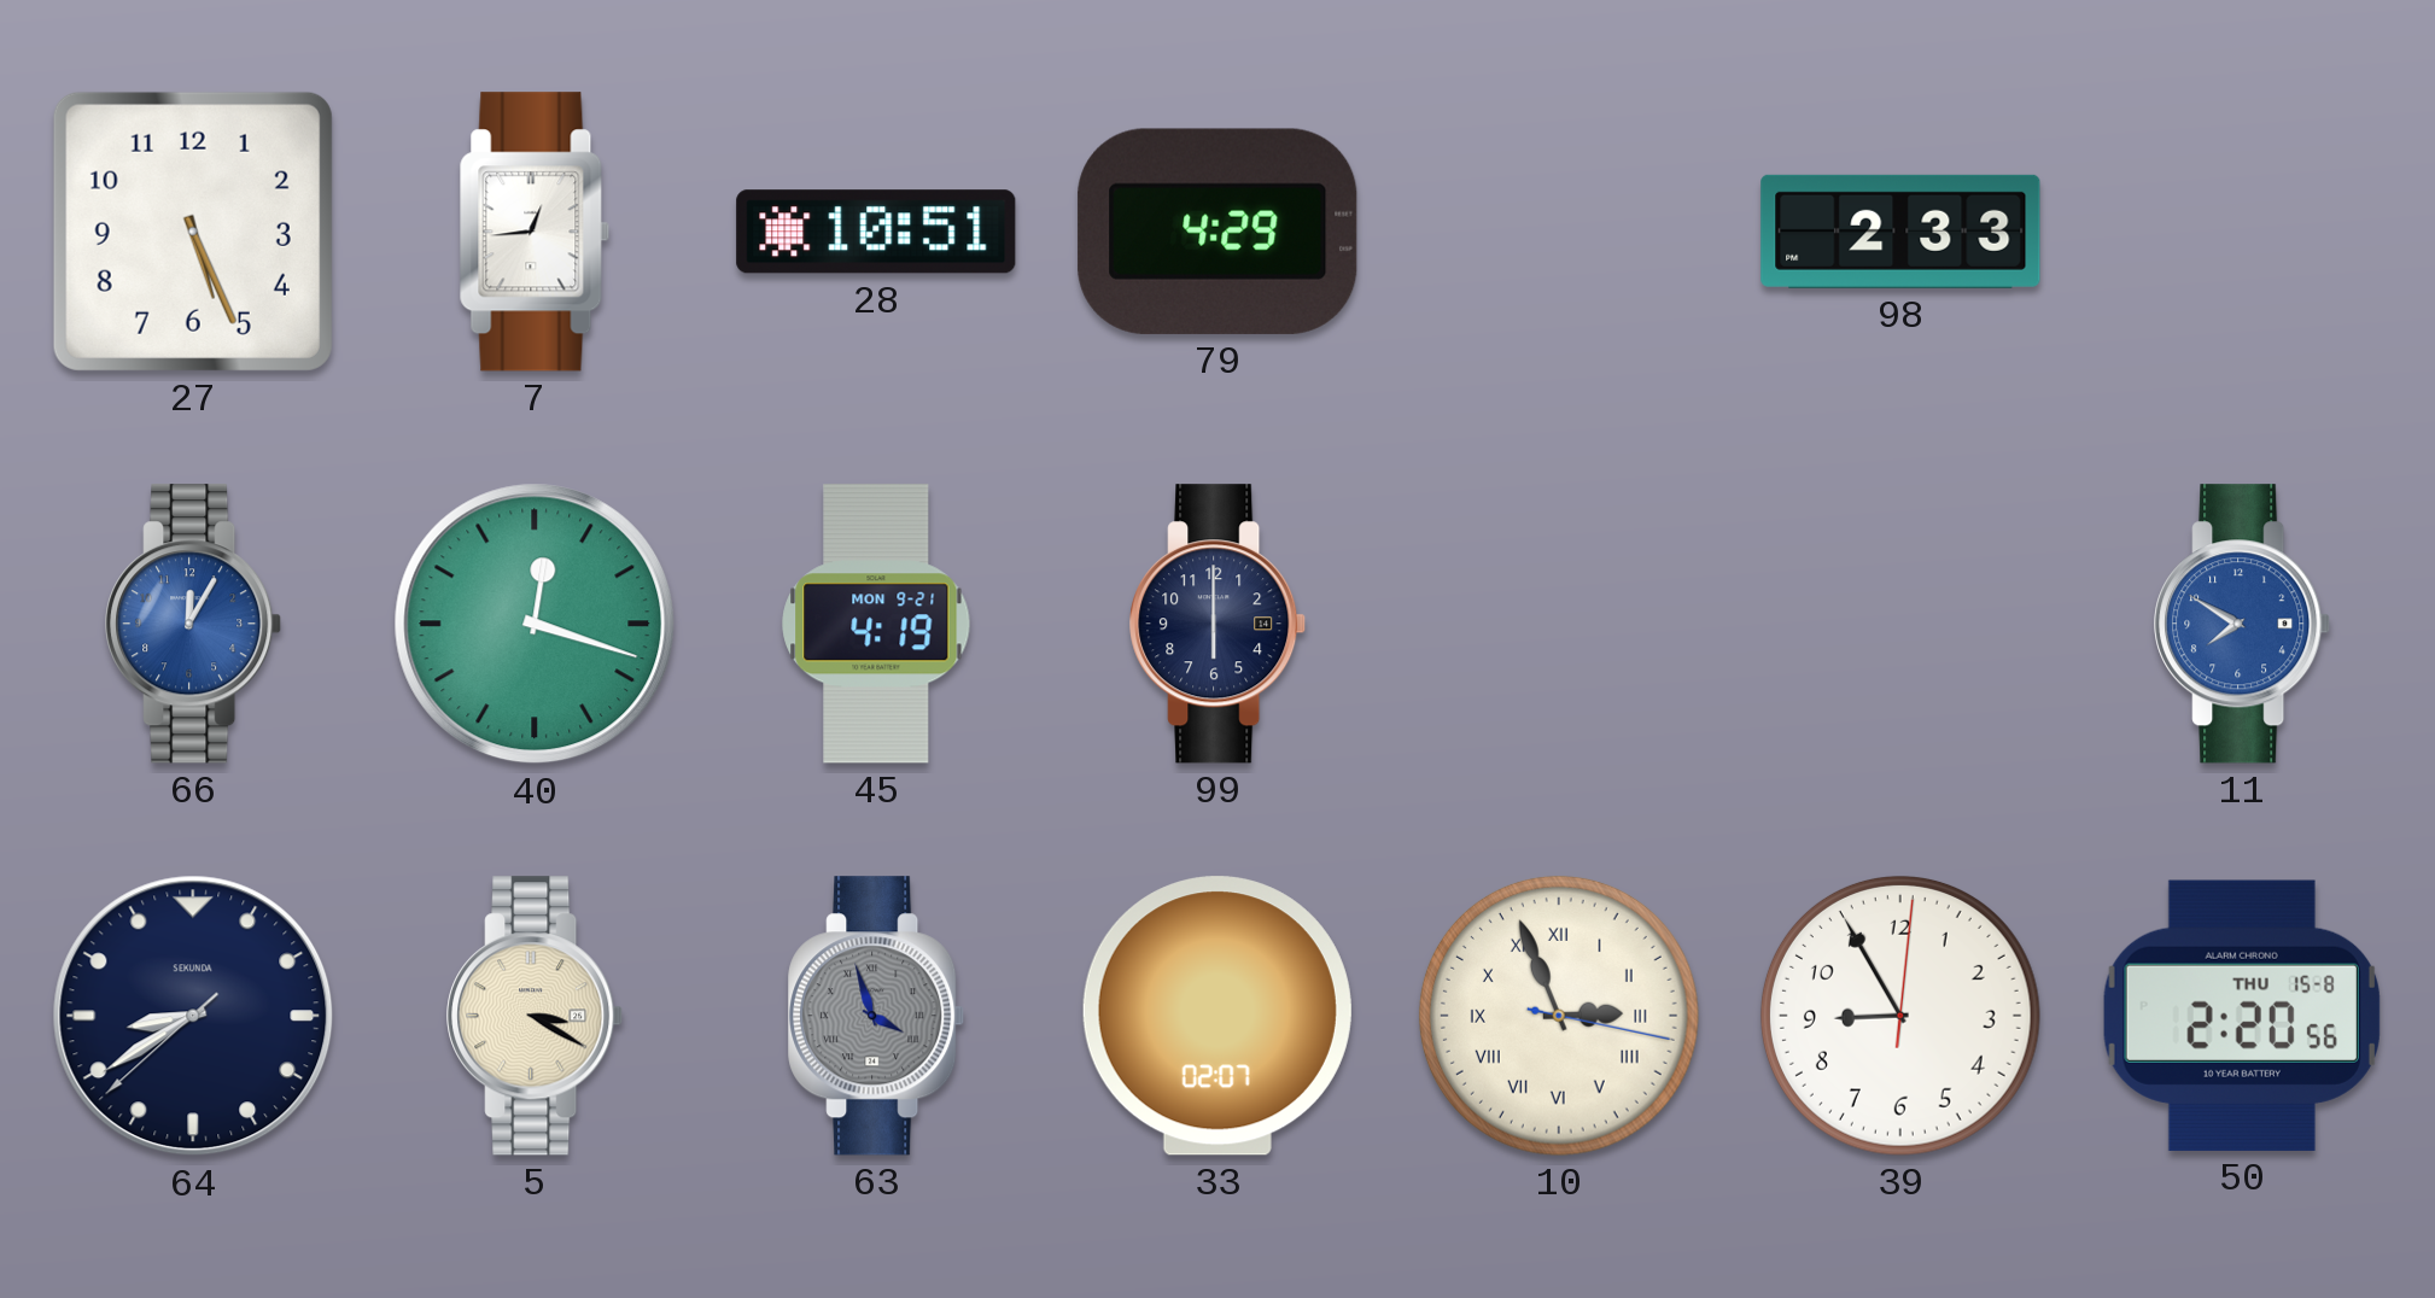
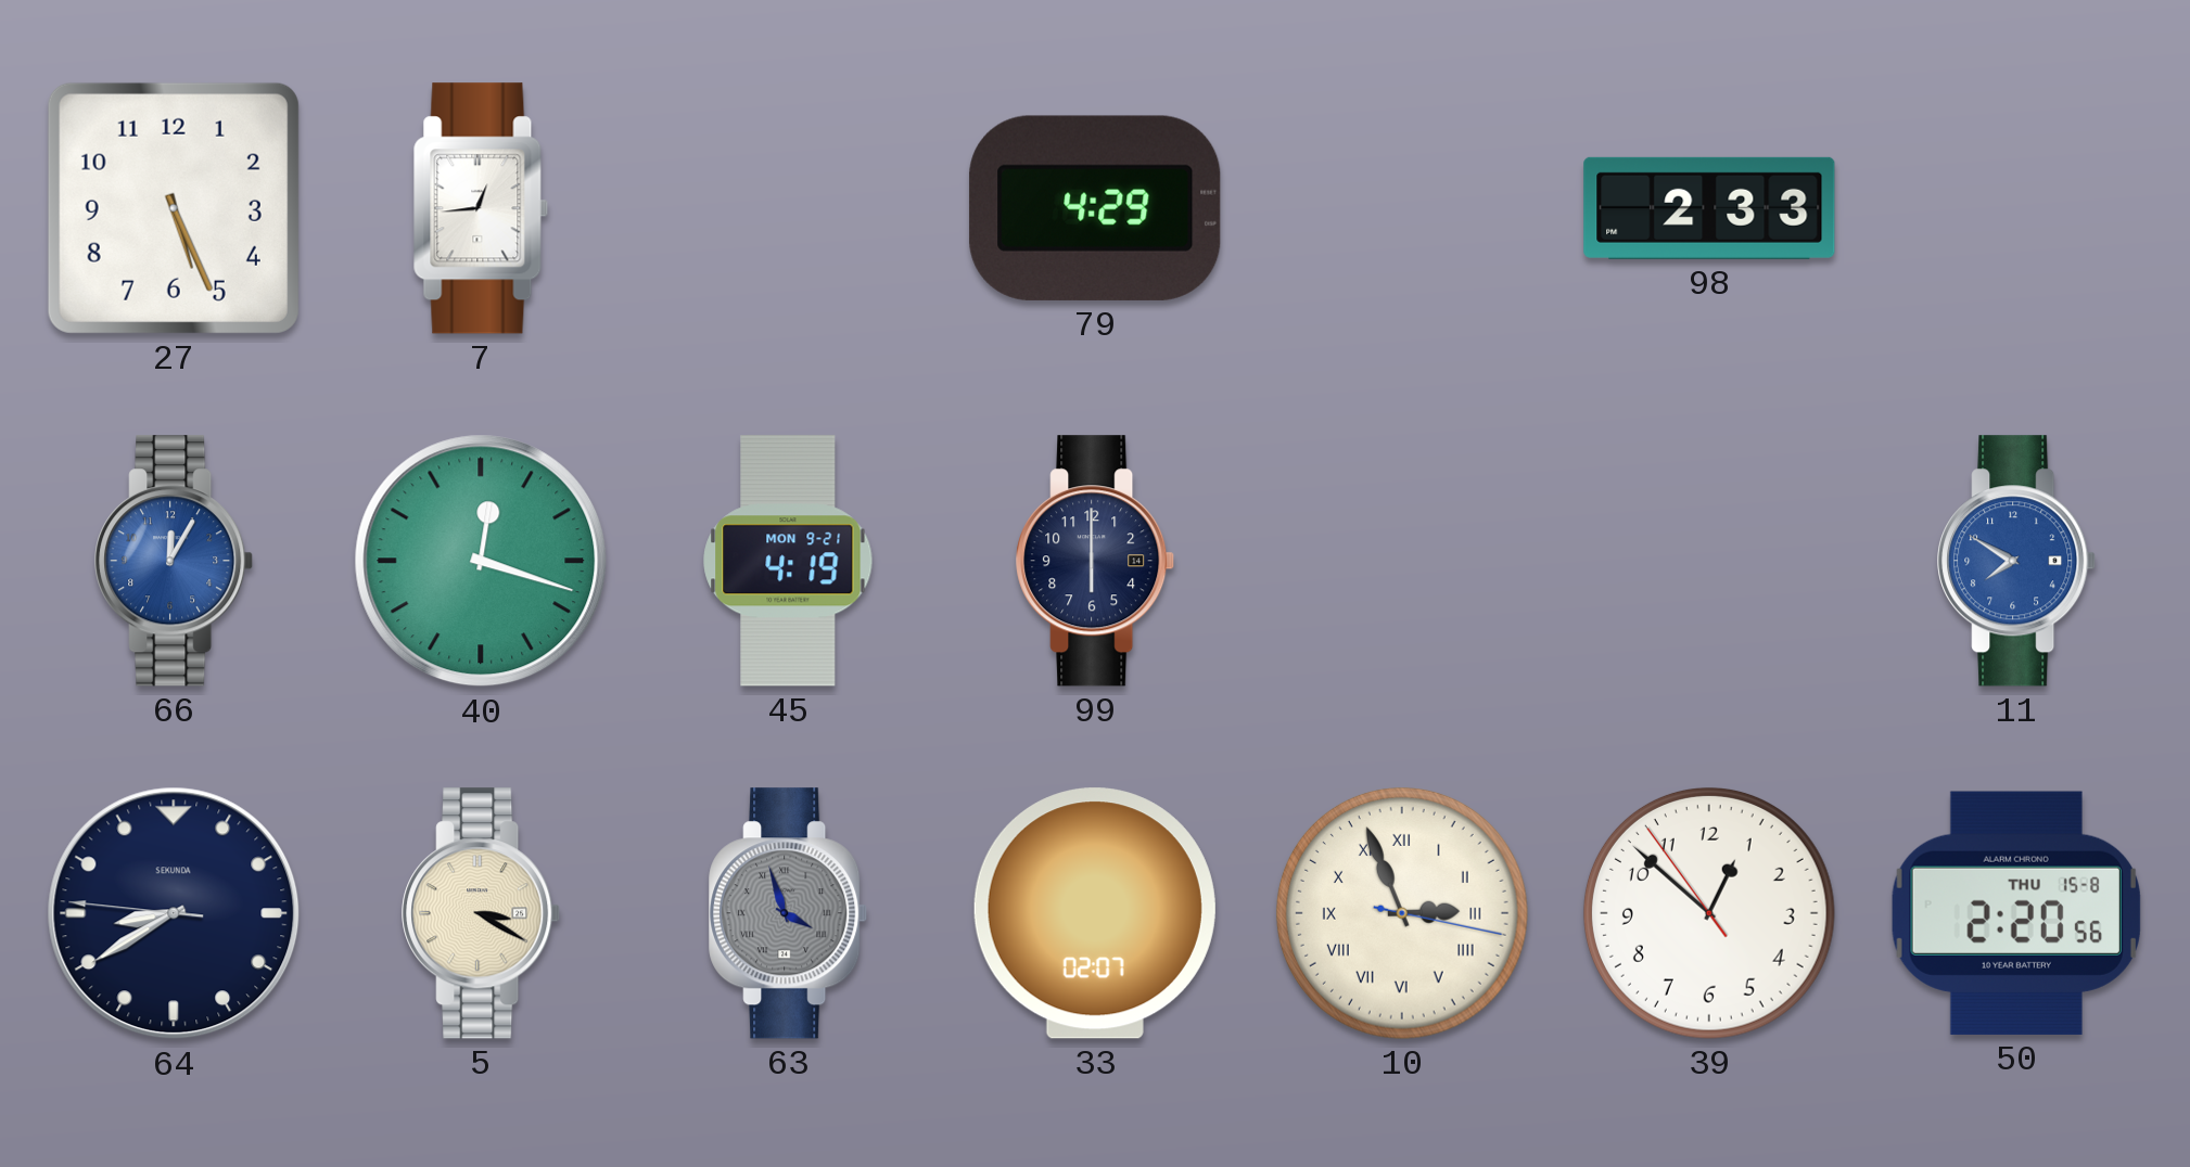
28: 10:51 -> none
64: 8:39:38 -> 8:39:46
39: 8:55 -> 12:51
